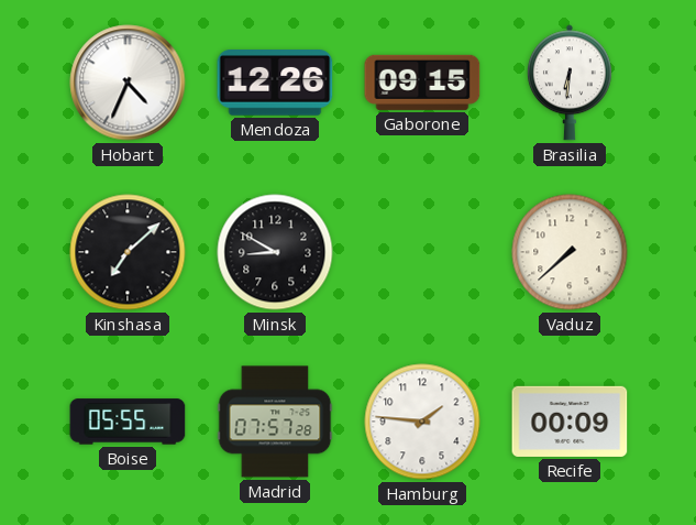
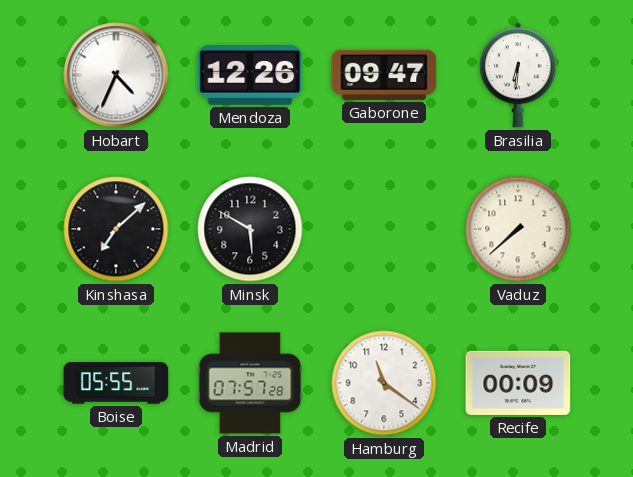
Gaborone: 09:15 -> 09:47
Minsk: 8:50 -> 5:50
Hamburg: 1:46 -> 11:21
